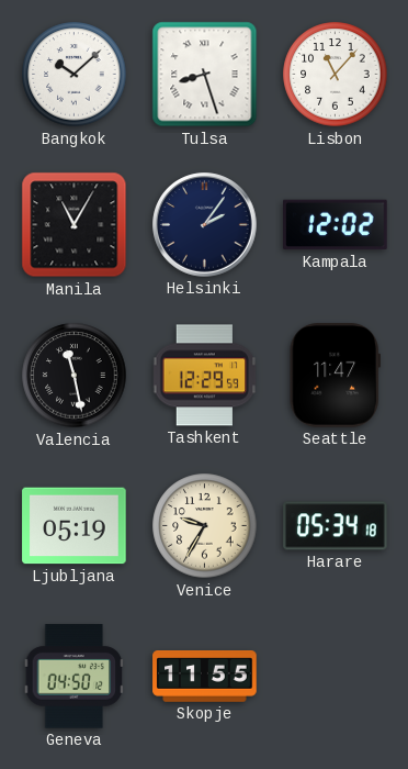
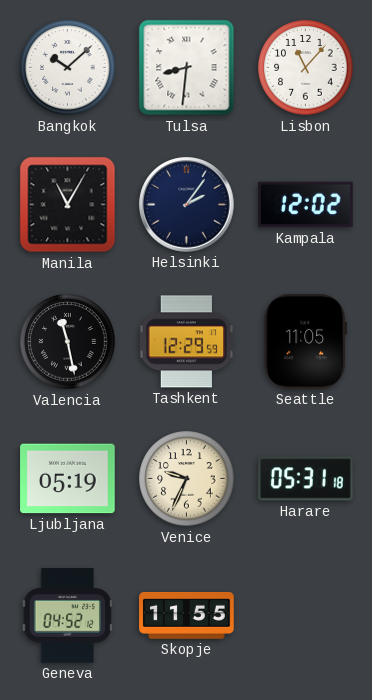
Tulsa: 8:27 -> 8:31
Seattle: 11:47 -> 11:05
Venice: 9:35 -> 9:34
Harare: 05:34 -> 05:31
Geneva: 04:50 -> 04:52
